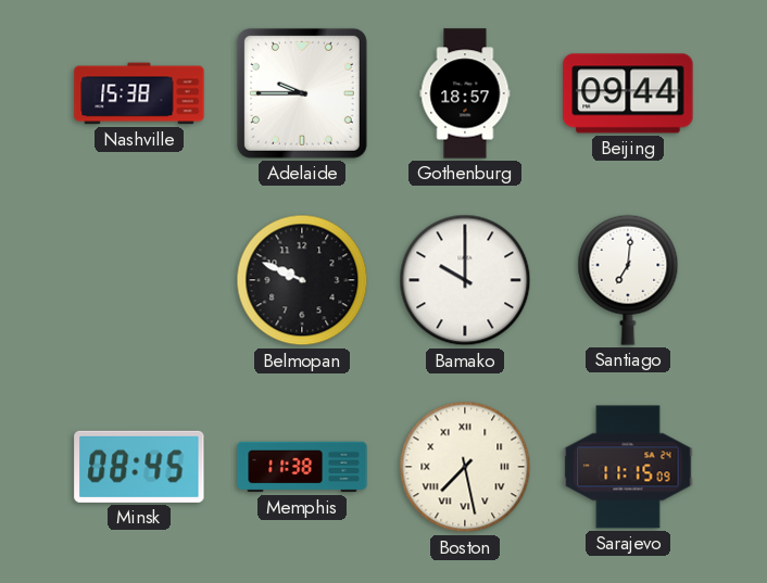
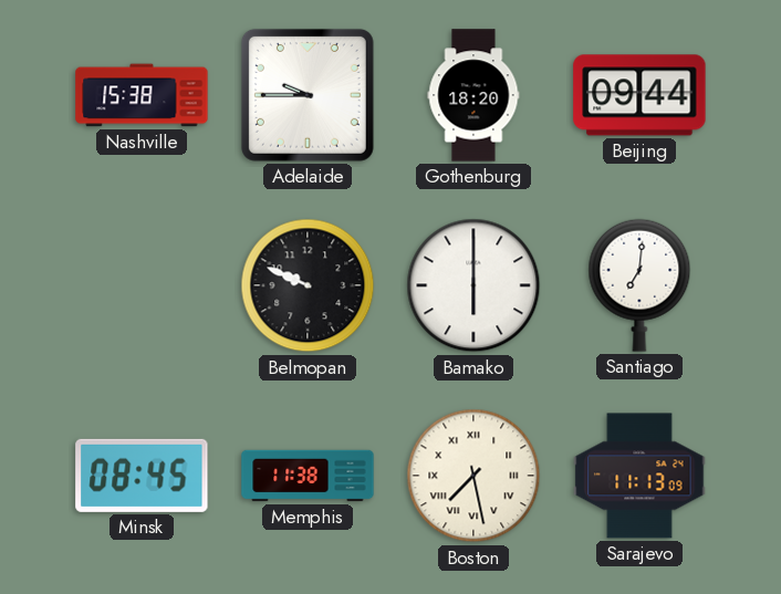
Gothenburg: 18:57 -> 18:20
Bamako: 10:00 -> 6:00
Sarajevo: 11:15 -> 11:13
